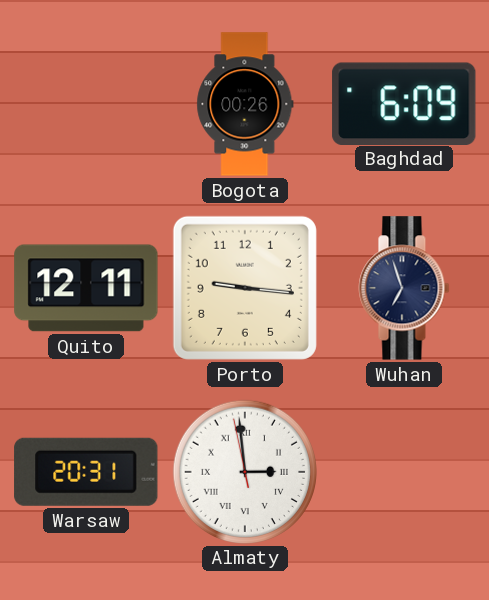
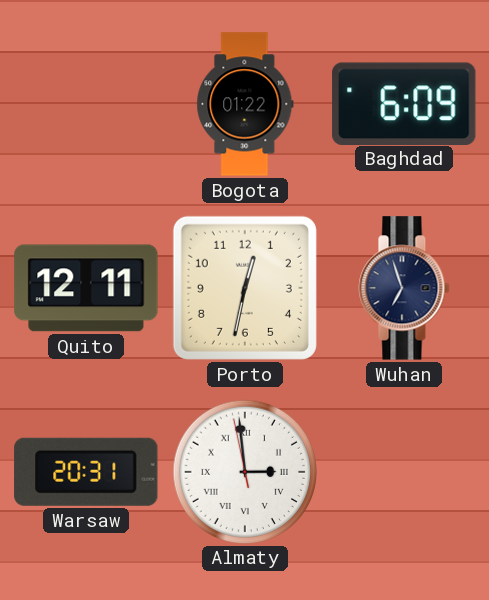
Bogota: 00:26 -> 01:22
Porto: 9:16 -> 12:32
